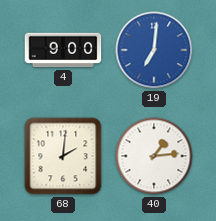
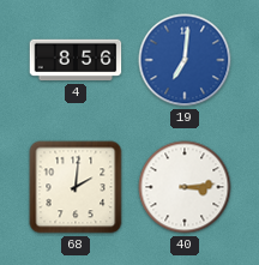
4: 9:00 -> 8:56
40: 1:14 -> 3:14
